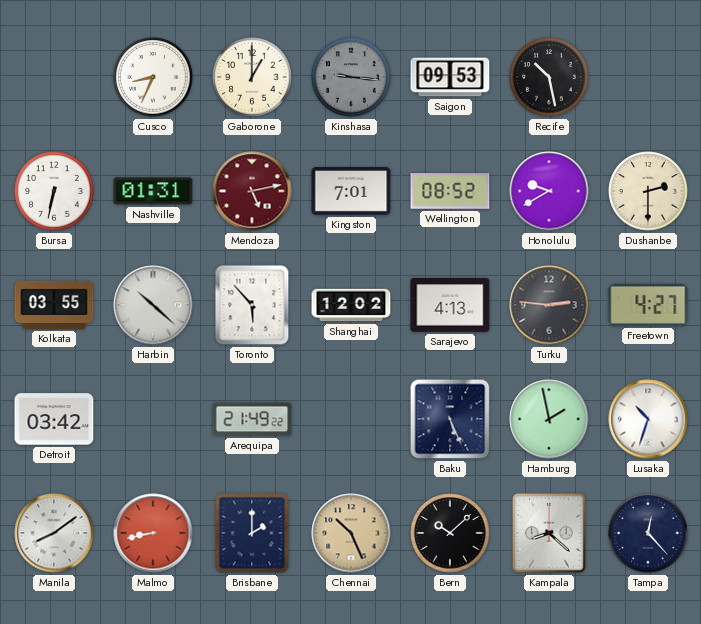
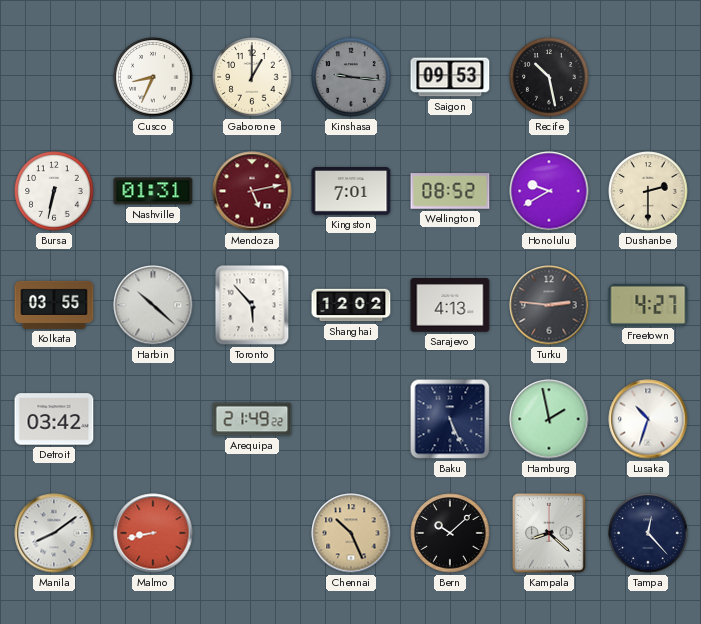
Brisbane: 2:00 -> none
